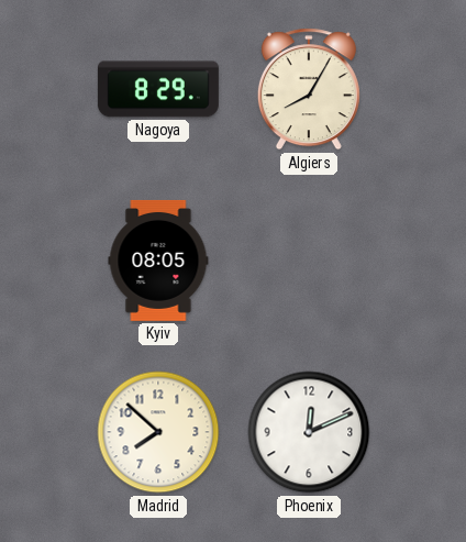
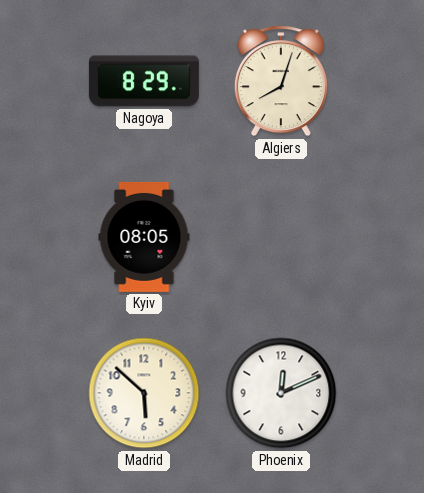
Algiers: 8:05 -> 8:03
Madrid: 7:52 -> 5:52
